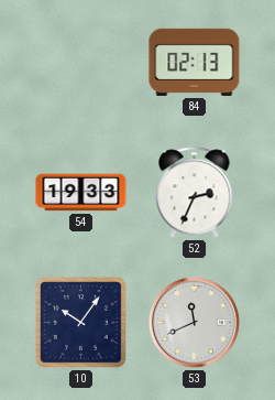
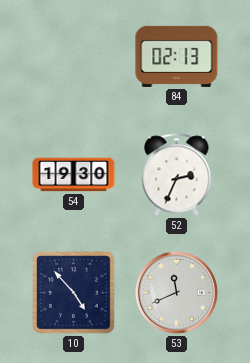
54: 19:33 -> 19:30
10: 10:06 -> 4:53
